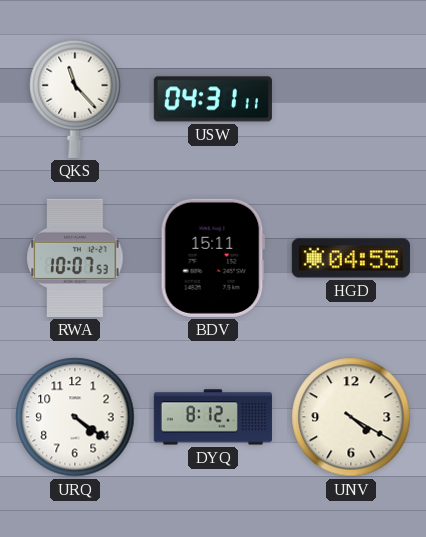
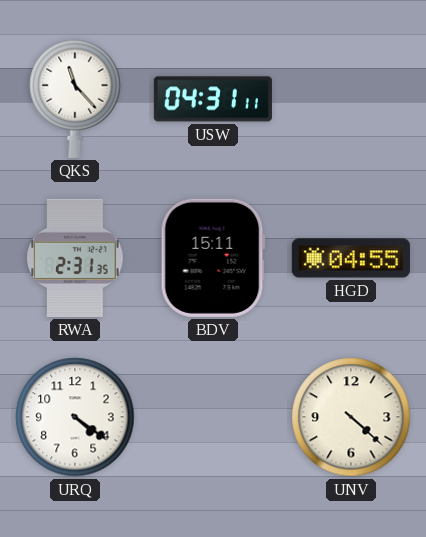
RWA: 10:07 -> 2:31
DYQ: 8:12 -> none
UNV: 4:20 -> 4:22
